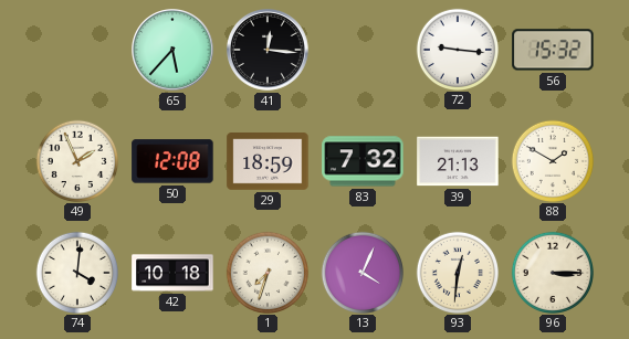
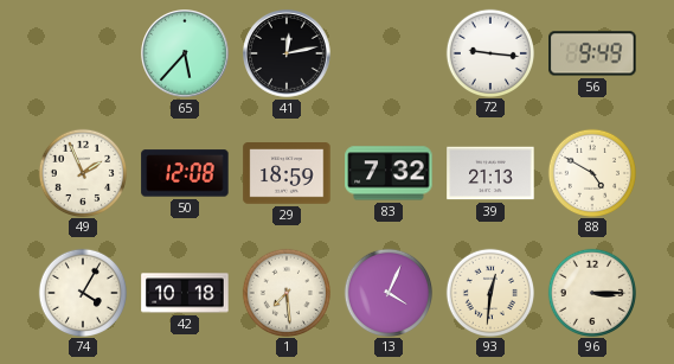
41: 12:16 -> 12:13
56: 15:32 -> 9:49
88: 1:50 -> 4:50
74: 4:01 -> 4:05
1: 7:33 -> 7:29
